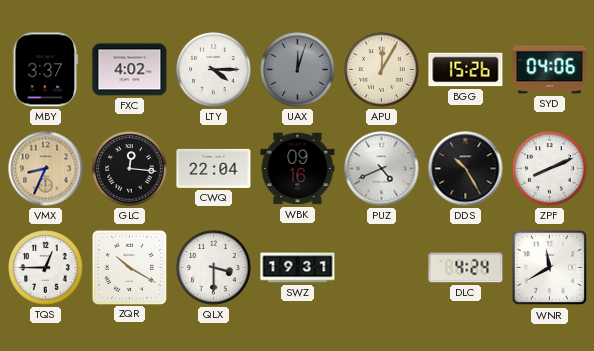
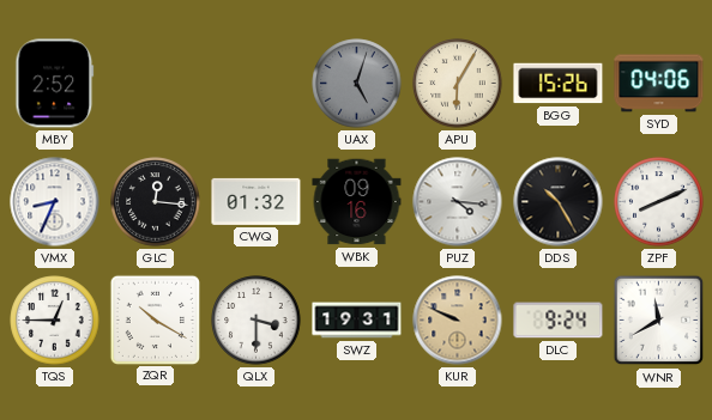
MBY: 3:37 -> 2:52
FXC: 4:02 -> none
LTY: 4:15 -> none
UAX: 12:03 -> 5:03
APU: 12:05 -> 6:05
VMX dial: champagne -> white
CWQ: 22:04 -> 01:32
PUZ: 4:41 -> 4:16
KUR: none -> 9:49
DLC: 4:24 -> 9:24
